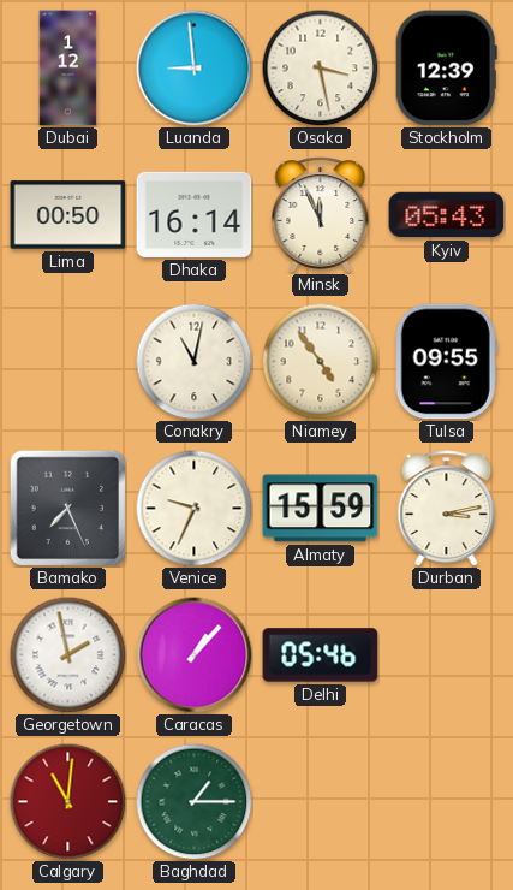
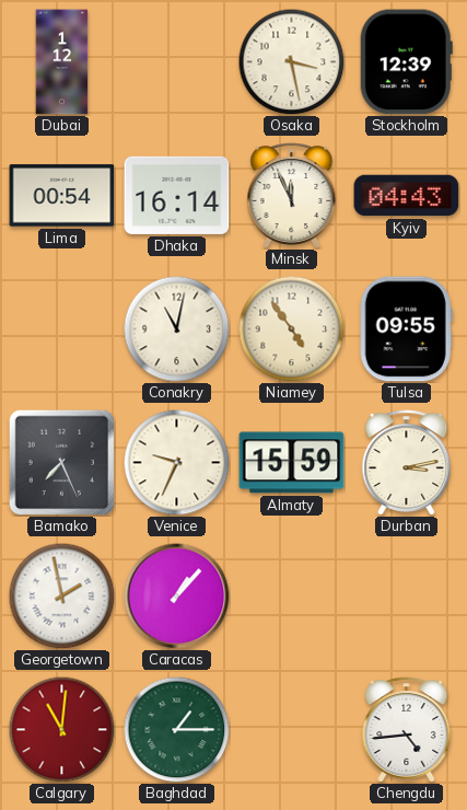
Luanda: 8:59 -> none
Lima: 00:50 -> 00:54
Kyiv: 05:43 -> 04:43
Delhi: 05:46 -> none
Chengdu: none -> 4:44
